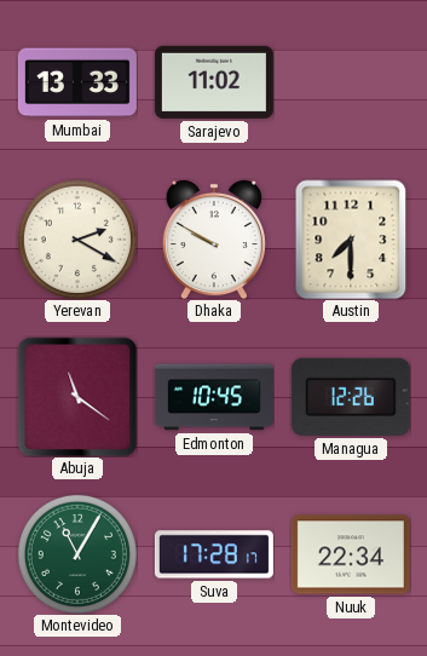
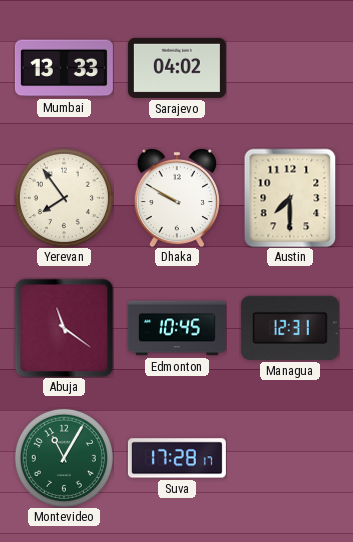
Sarajevo: 11:02 -> 04:02
Yerevan: 2:20 -> 7:54
Managua: 12:26 -> 12:31
Nuuk: 22:34 -> none
